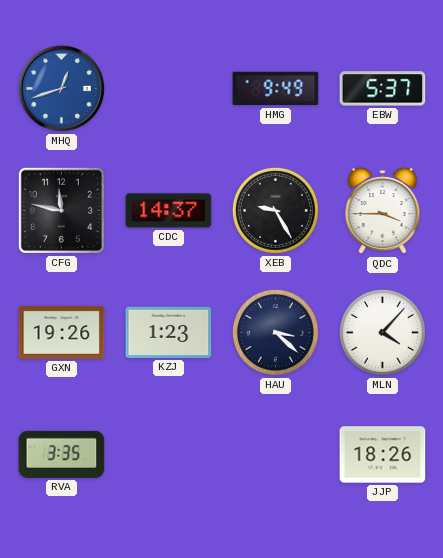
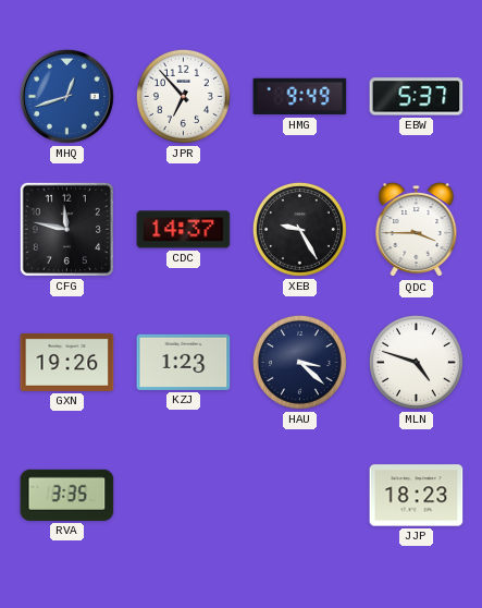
JPR: none -> 6:53
MLN: 4:07 -> 4:48
JJP: 18:26 -> 18:23
